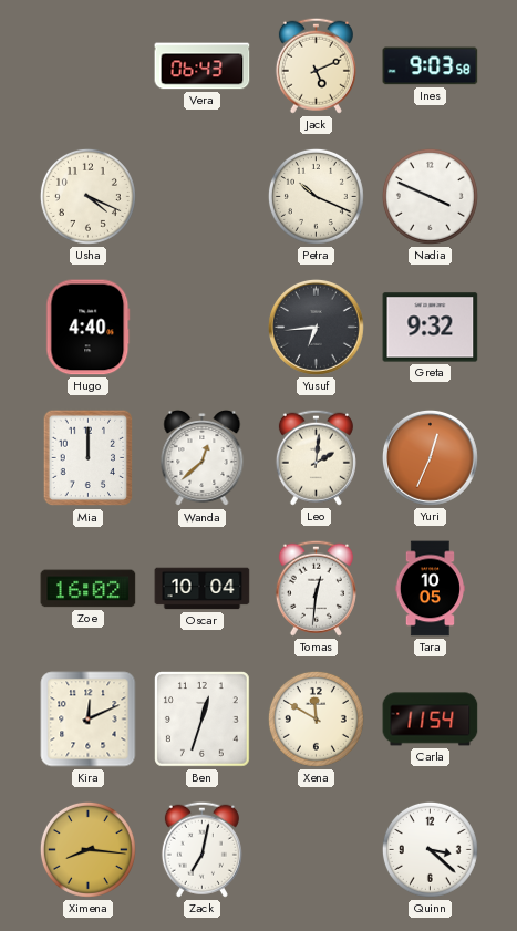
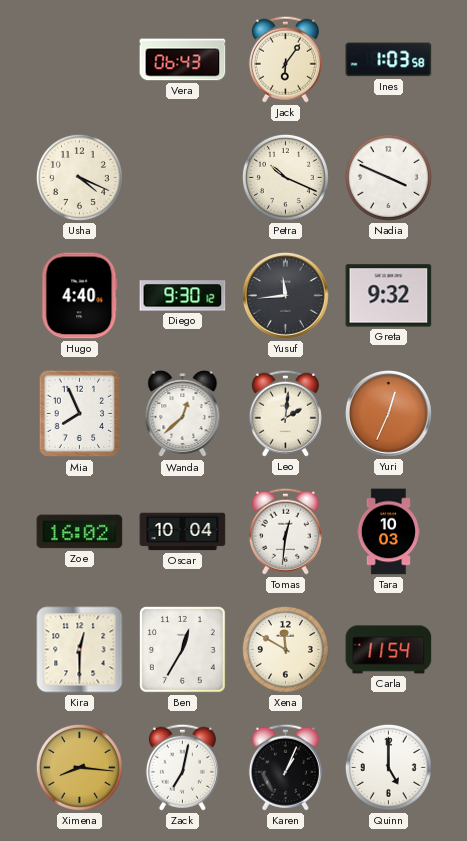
Jack: 5:11 -> 6:06
Ines: 9:03 -> 1:03
Diego: none -> 9:30
Yusuf: 6:44 -> 11:44
Mia: 12:00 -> 7:56
Tara: 10:05 -> 10:03
Kira: 12:11 -> 12:30
Ben: 12:33 -> 12:35
Karen: none -> 1:04
Quinn: 3:22 -> 5:00
